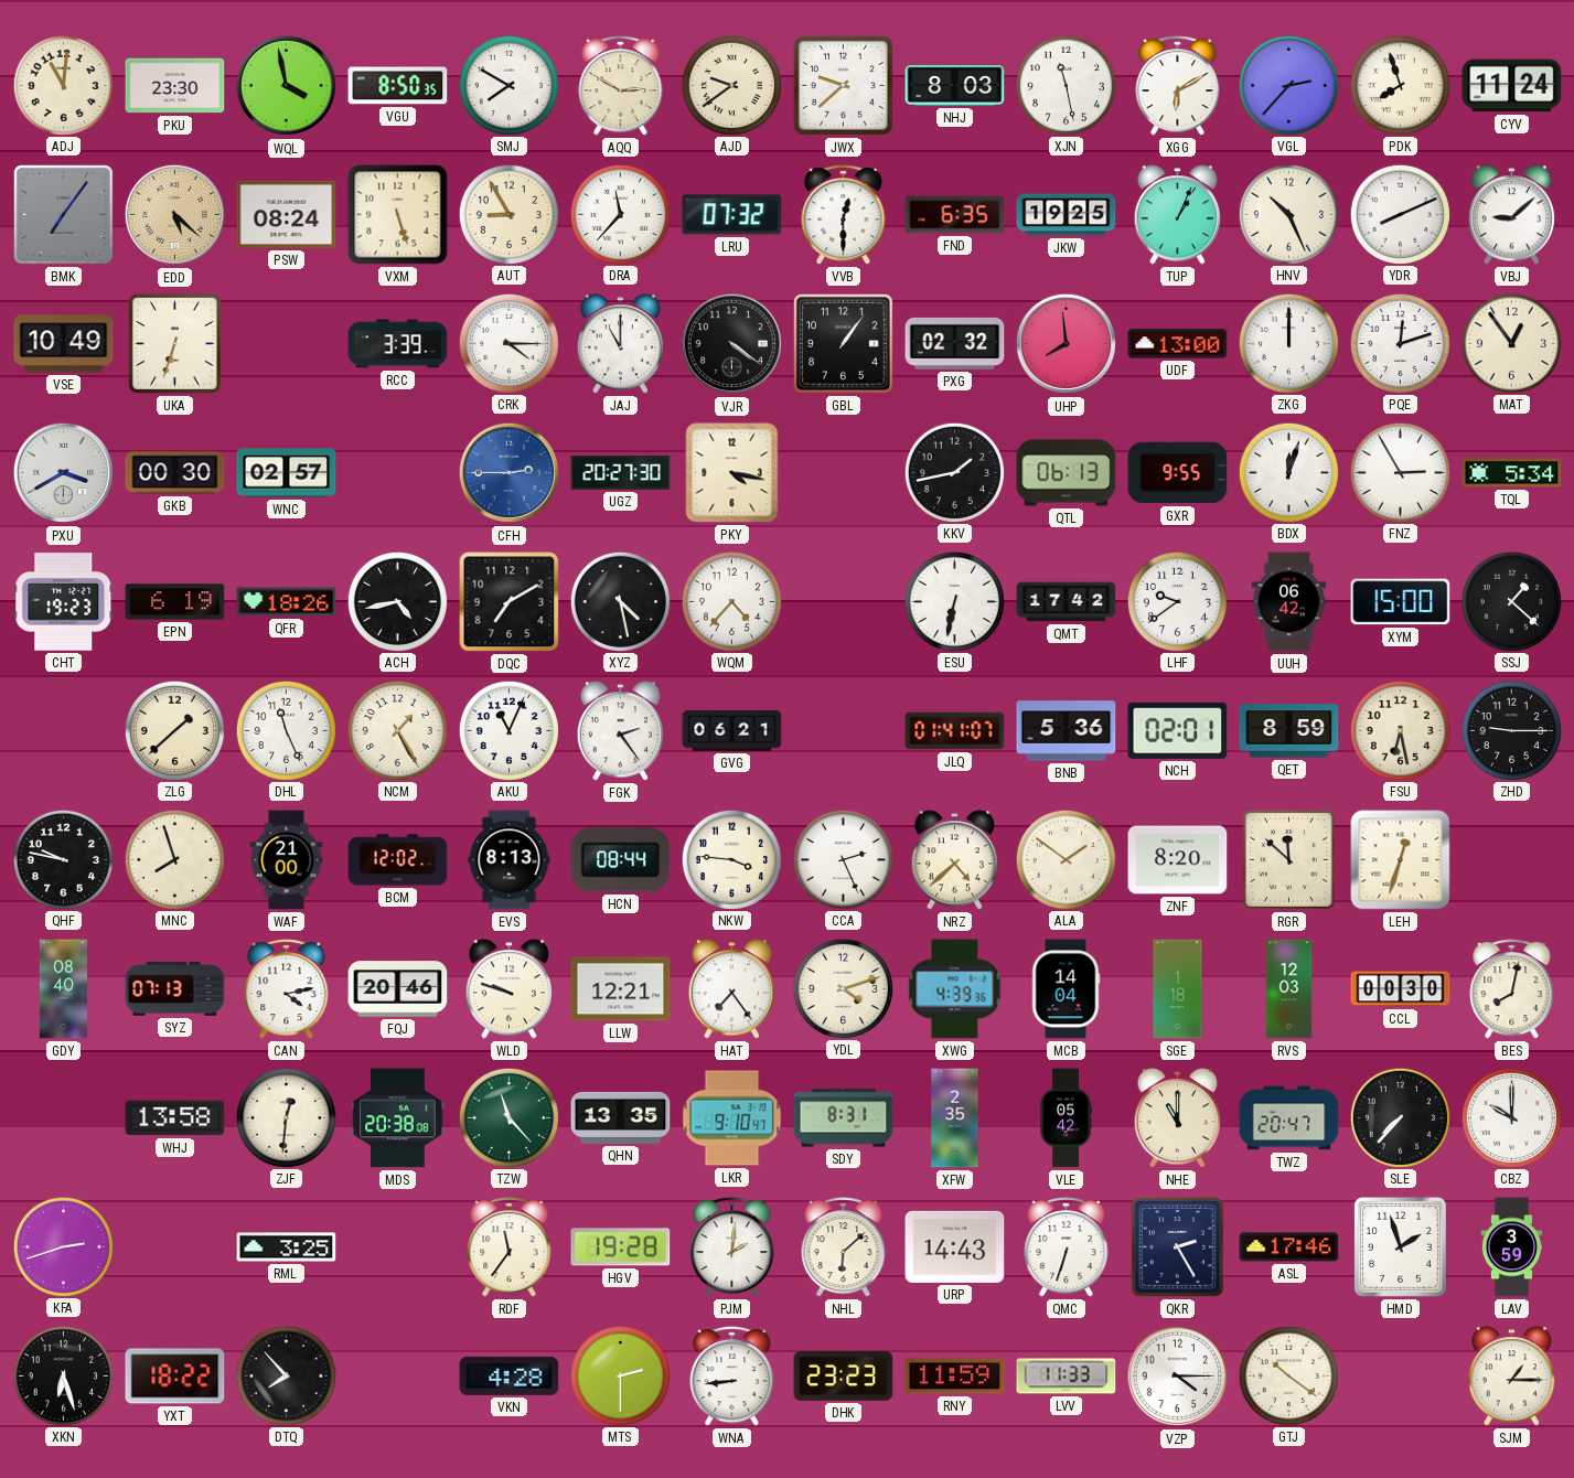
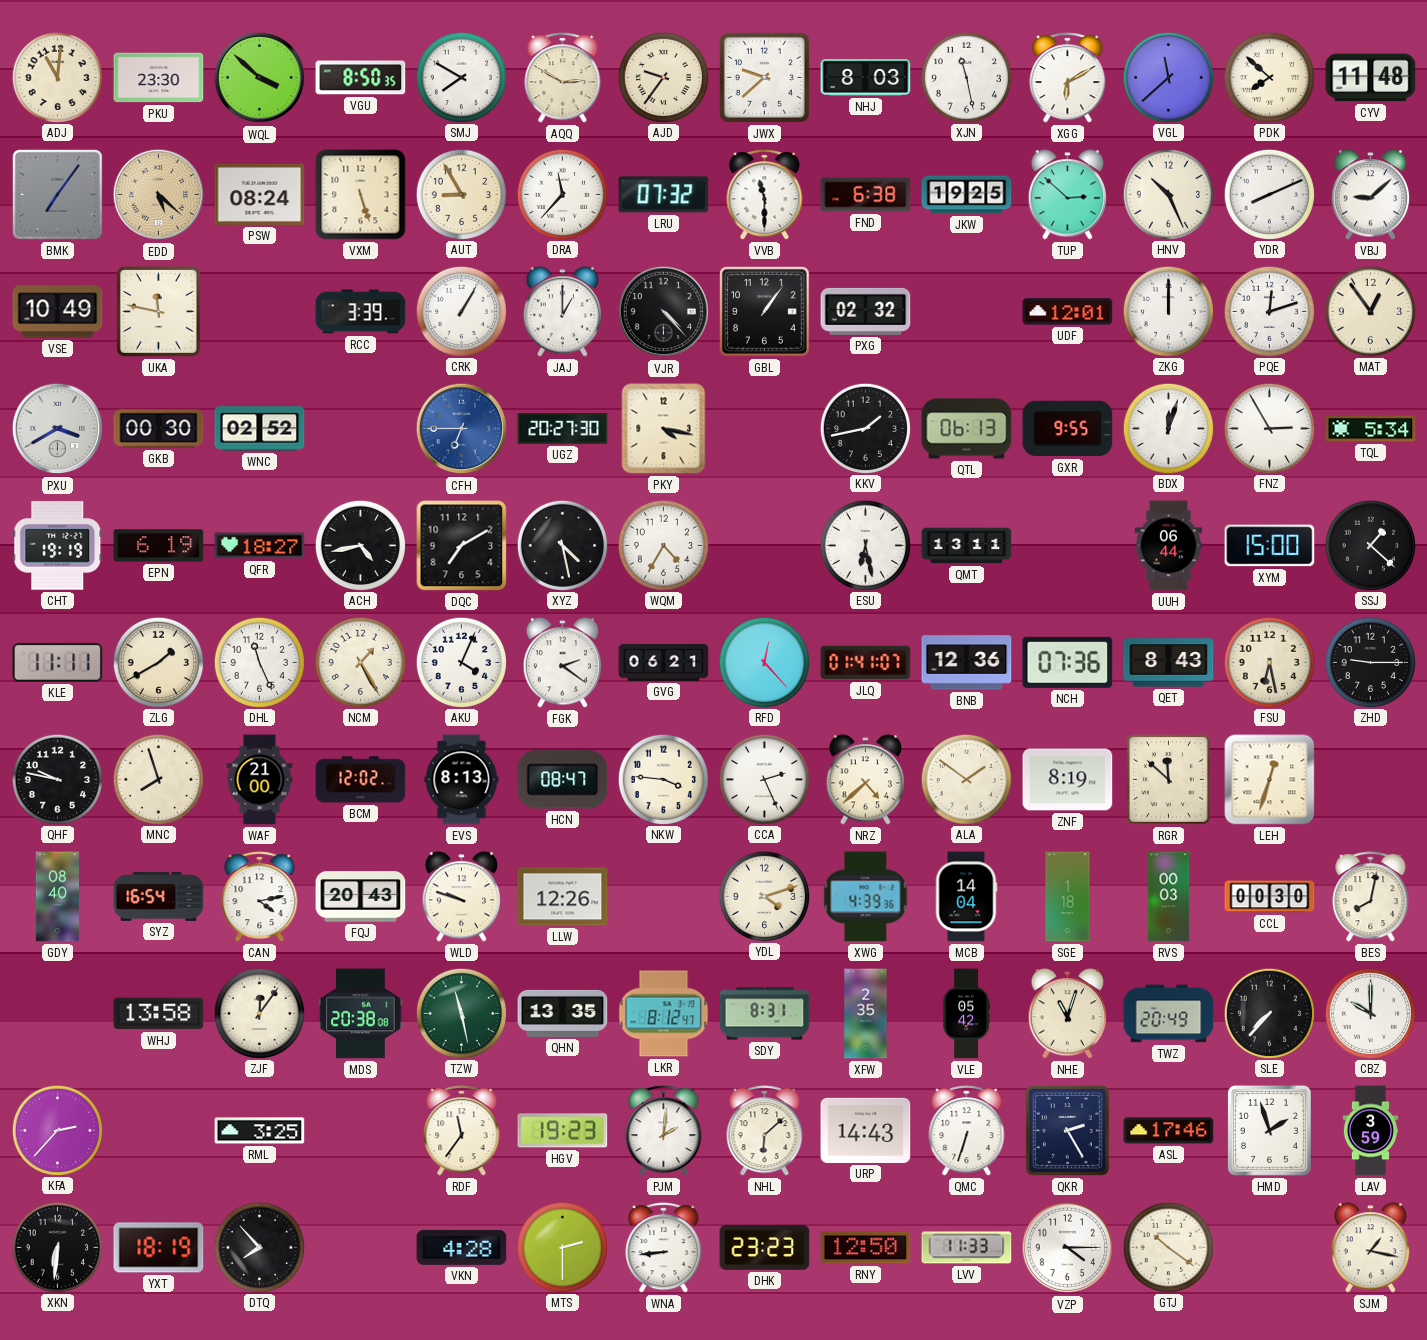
WQL: 3:58 -> 3:52
AJD: 9:39 -> 9:36
VGL: 2:37 -> 11:38
PDK: 7:57 -> 7:52
CYV: 11:24 -> 11:48
VVB: 12:30 -> 11:30
FND: 6:35 -> 6:38
TUP: 1:04 -> 2:52
UKA: 6:33 -> 11:47
CRK: 4:15 -> 1:05
JAJ: 11:00 -> 1:00
VJR: 4:21 -> 4:23
UHP: 7:59 -> none
UDF: 13:00 -> 12:01
WNC: 02:57 -> 02:52
CFH: 2:45 -> 6:45
CHT: 19:23 -> 19:19
QFR: 18:26 -> 18:27
WQM: 4:37 -> 4:35
ESU: 6:32 -> 6:28
QMT: 17:42 -> 13:11
LHF: 9:39 -> none
UUH: 06:42 -> 06:44
KLE: none -> 11:11
ZLG: 1:38 -> 1:40
AKU: 11:04 -> 4:04
FGK: 2:24 -> 2:21
RFD: none -> 12:23
BNB: 5:36 -> 12:36
NCH: 02:01 -> 07:36
QET: 8:59 -> 8:43
HCN: 08:44 -> 08:47
ZNF: 8:20 -> 8:19
SYZ: 07:13 -> 16:54
FQJ: 20:46 -> 20:43
LLW: 12:21 -> 12:26
HAT: 7:24 -> none
RVS: 12:03 -> 00:03
ZJF: 12:31 -> 12:06
TZW: 11:23 -> 11:28
LKR: 9:10 -> 8:12
NHE: 11:00 -> 11:03
TWZ: 20:47 -> 20:49
KFA: 2:42 -> 2:37
HGV: 19:28 -> 19:23
XKN: 6:27 -> 6:31
YXT: 18:22 -> 18:19
RNY: 11:59 -> 12:50
SJM: 1:15 -> 1:17
